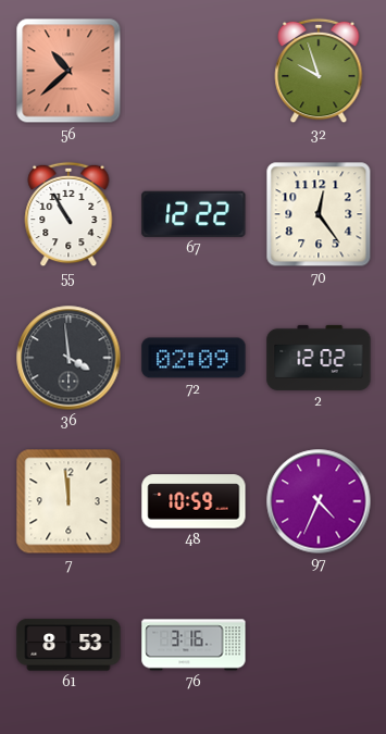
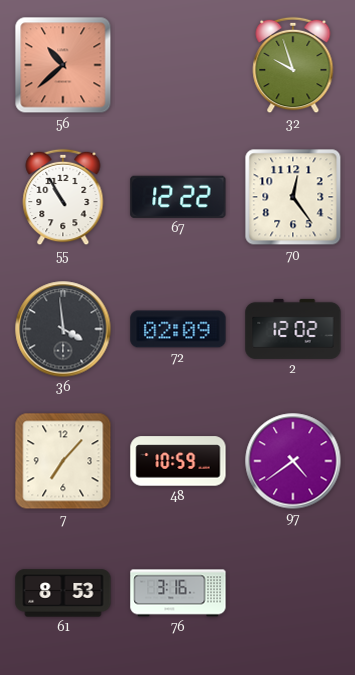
7: 11:59 -> 7:07
97: 4:34 -> 4:39
